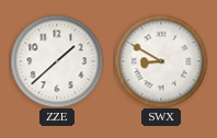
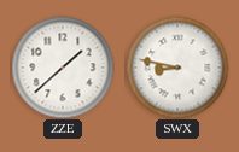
SWX: 8:50 -> 8:47
